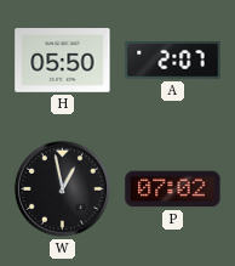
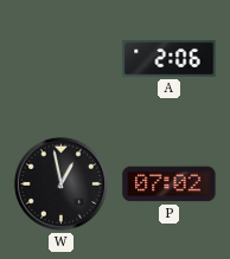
H: 05:50 -> none
A: 2:07 -> 2:06
